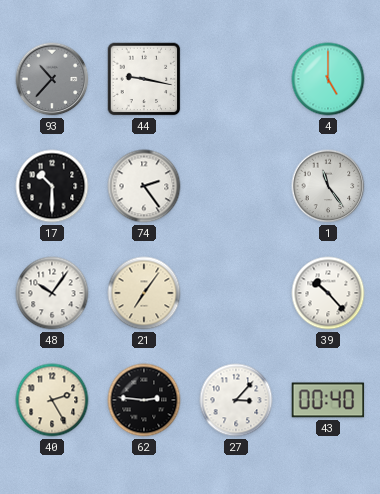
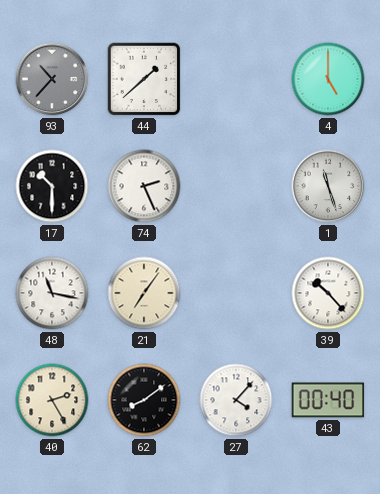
44: 9:17 -> 1:38
74: 2:24 -> 2:26
1: 11:24 -> 11:27
48: 10:06 -> 11:17
62: 2:46 -> 8:09
27: 3:07 -> 4:07
